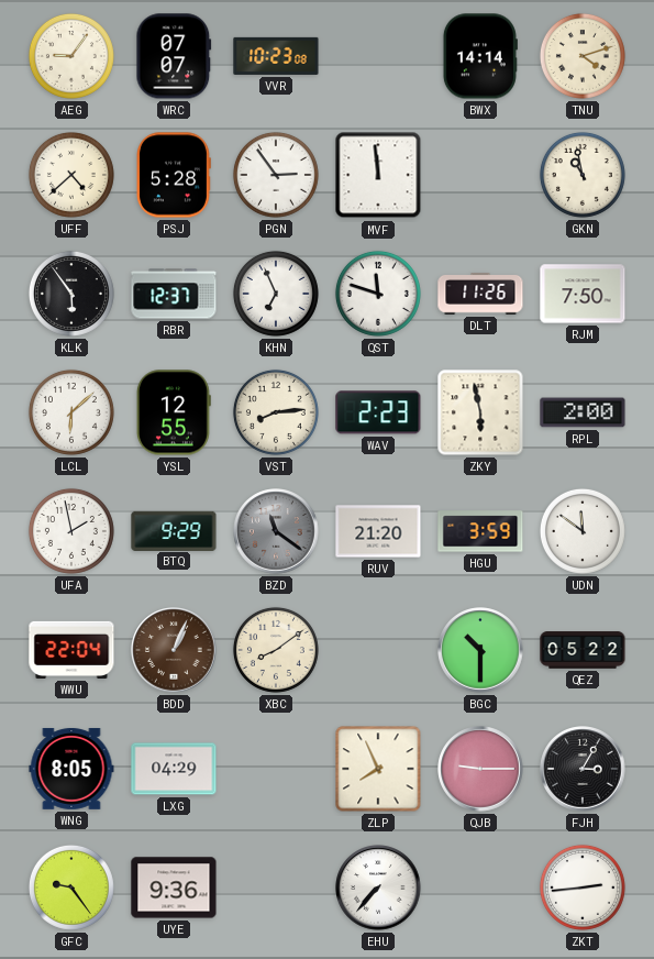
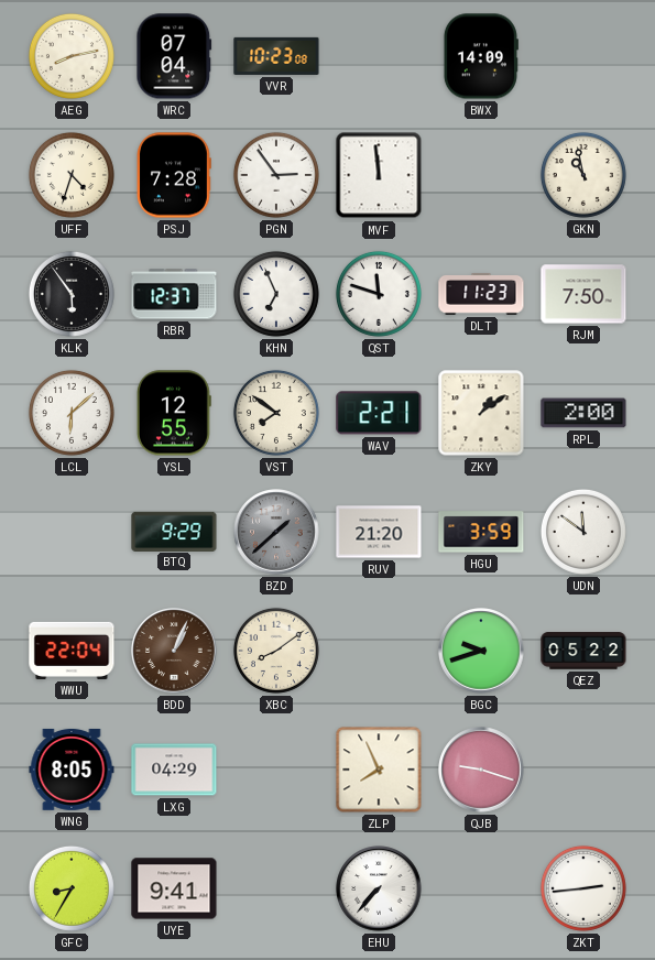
AEG: 9:06 -> 8:13
WRC: 07:07 -> 07:04
BWX: 14:14 -> 14:09
TNU: 4:12 -> none
UFF: 4:38 -> 4:33
PSJ: 5:28 -> 7:28
DLT: 11:26 -> 11:23
VST: 8:14 -> 7:51
WAV: 2:23 -> 2:21
ZKY: 5:58 -> 1:09
UFA: 1:58 -> none
BZD: 11:21 -> 1:38
BGC: 10:30 -> 9:42
QJB: 9:15 -> 9:18
FJH: 3:05 -> none
GFC: 9:24 -> 8:35
UYE: 9:36 -> 9:41
